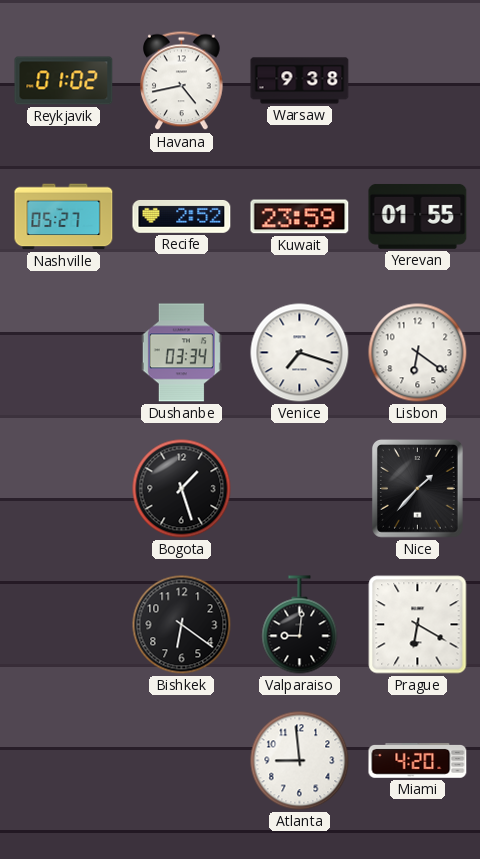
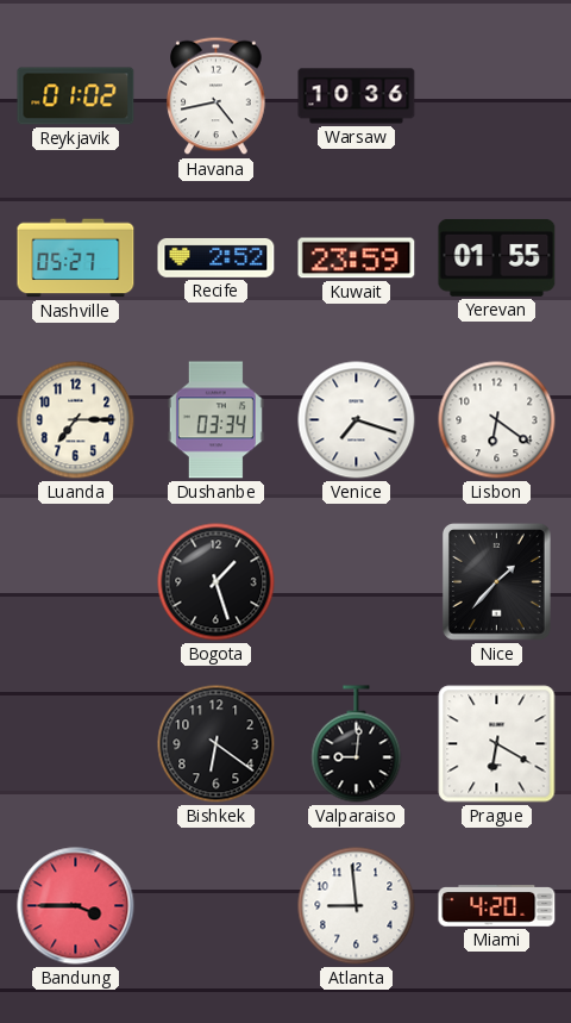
Warsaw: 9:38 -> 10:36
Luanda: none -> 7:15
Bandung: none -> 3:45
